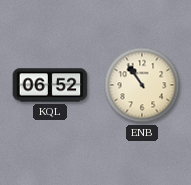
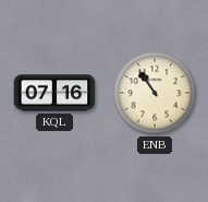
KQL: 06:52 -> 07:16
